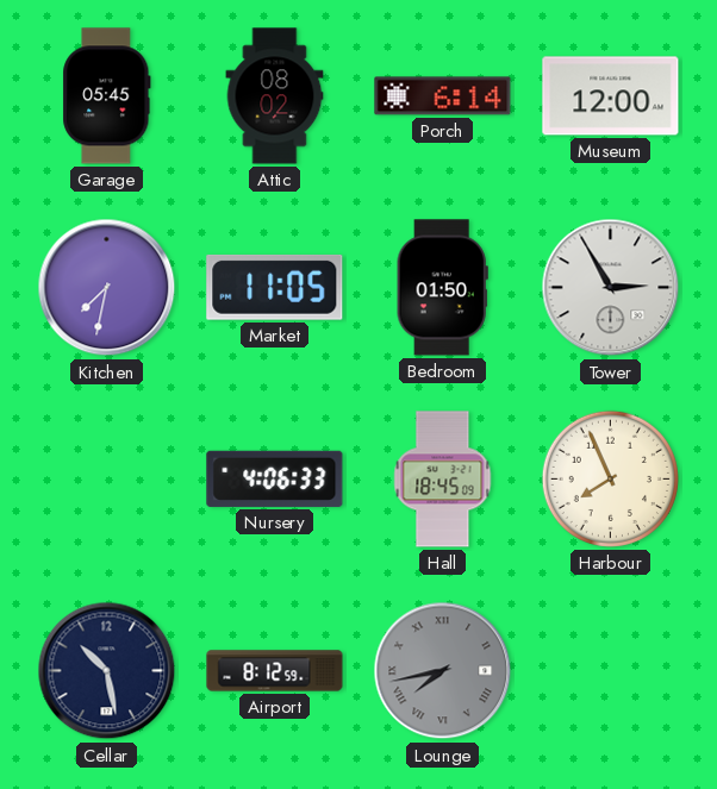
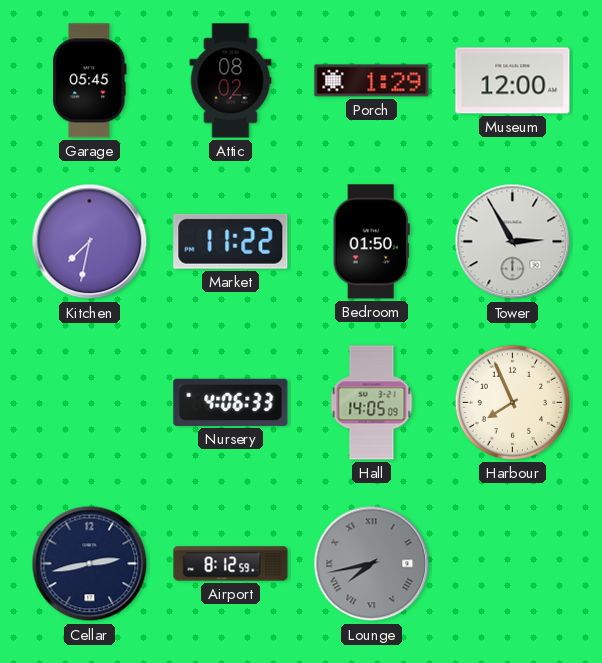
Porch: 6:14 -> 1:29
Market: 11:05 -> 11:22
Hall: 18:45 -> 14:05
Cellar: 10:28 -> 2:43
